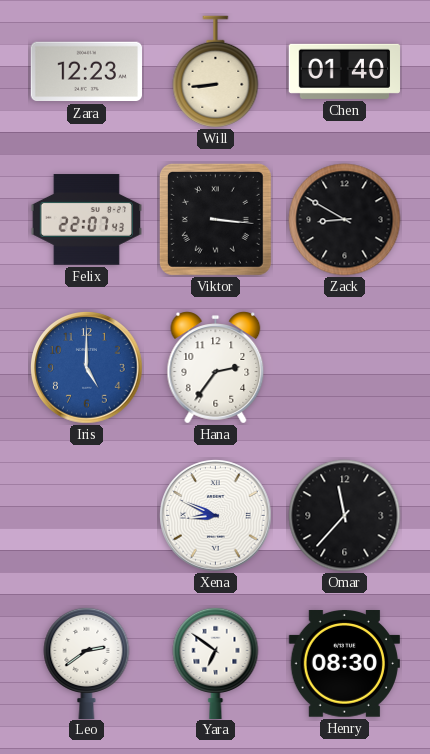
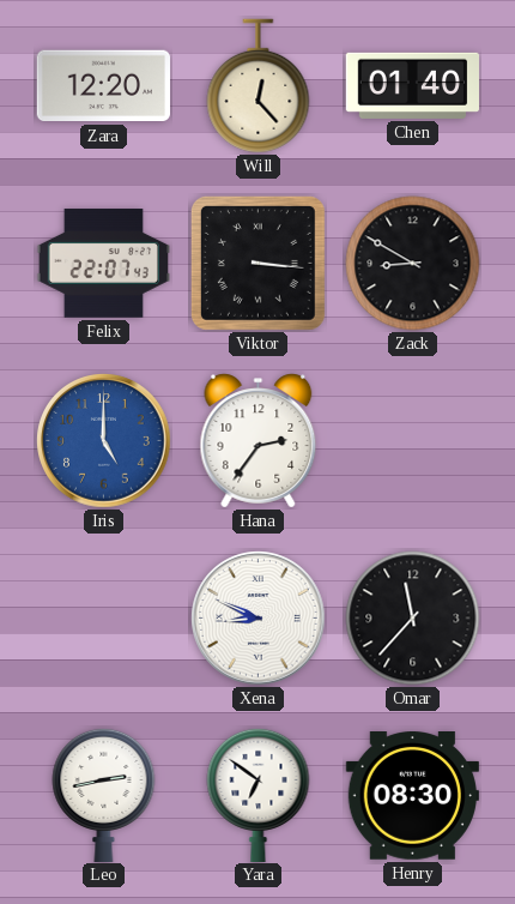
Zara: 12:23 -> 12:20
Will: 8:44 -> 12:23
Leo: 2:39 -> 2:43
